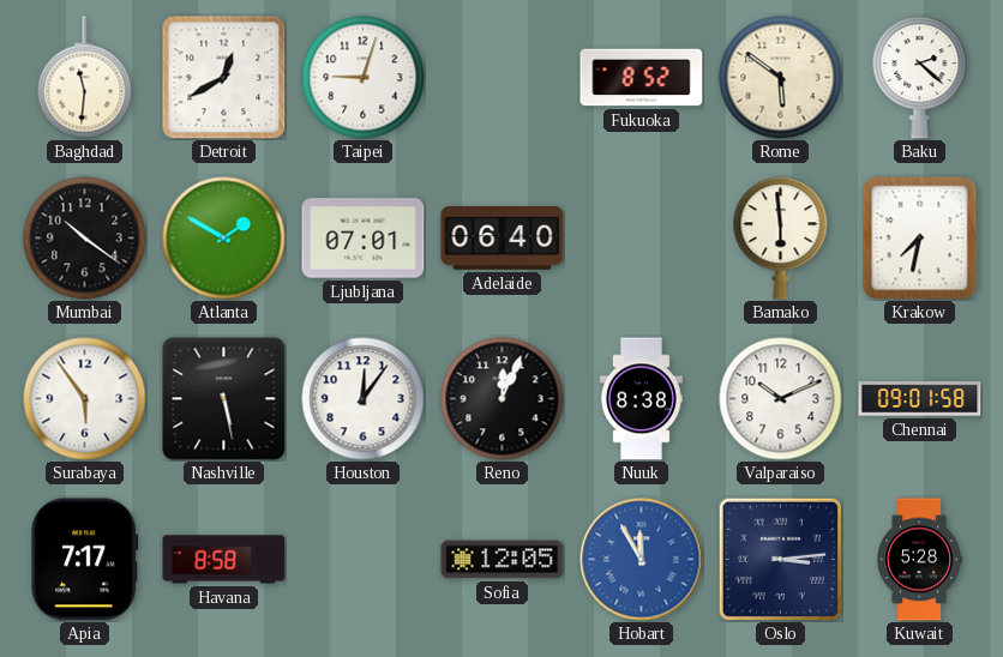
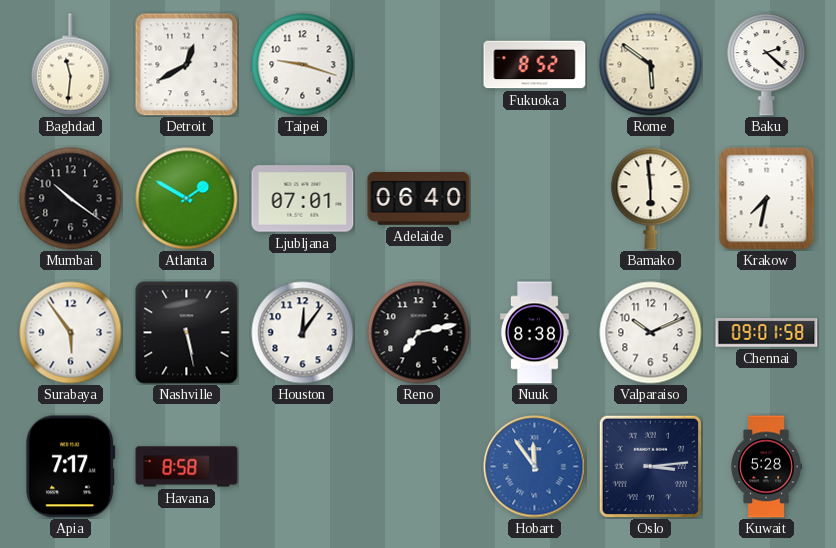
Taipei: 9:03 -> 9:18
Reno: 12:04 -> 7:13
Sofia: 12:05 -> none
Hobart: 11:55 -> 11:54
